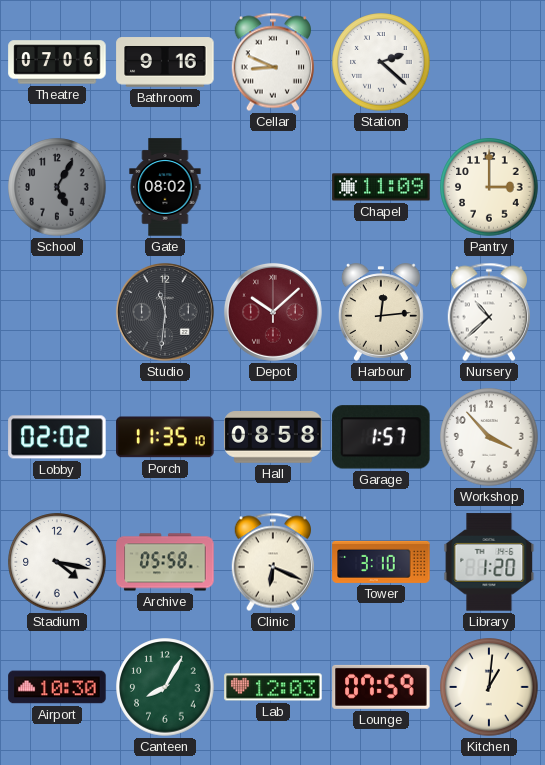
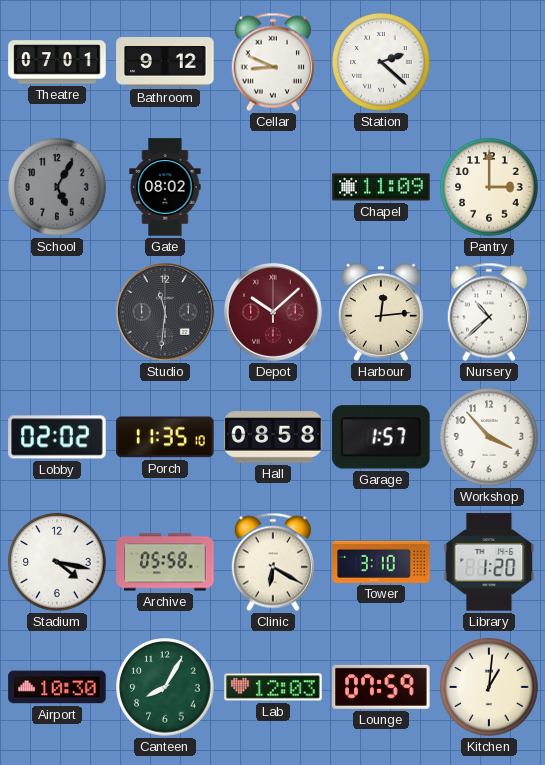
Theatre: 07:06 -> 07:01
Bathroom: 9:16 -> 9:12
Clinic: 6:19 -> 6:20
